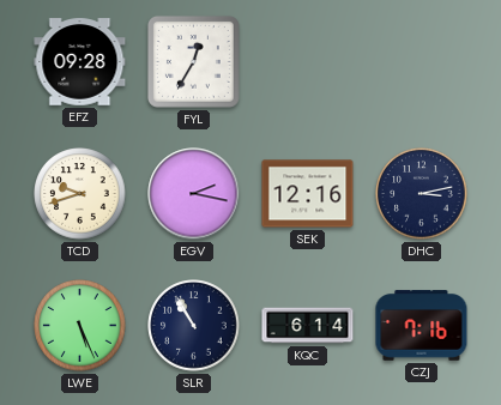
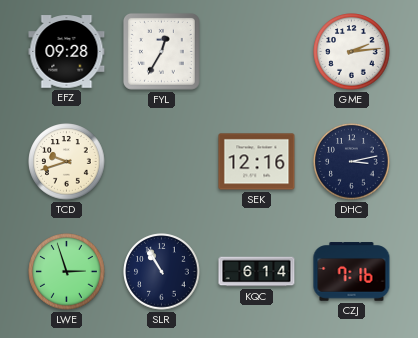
GME: none -> 2:14
EGV: 2:17 -> none
LWE: 5:26 -> 2:57
